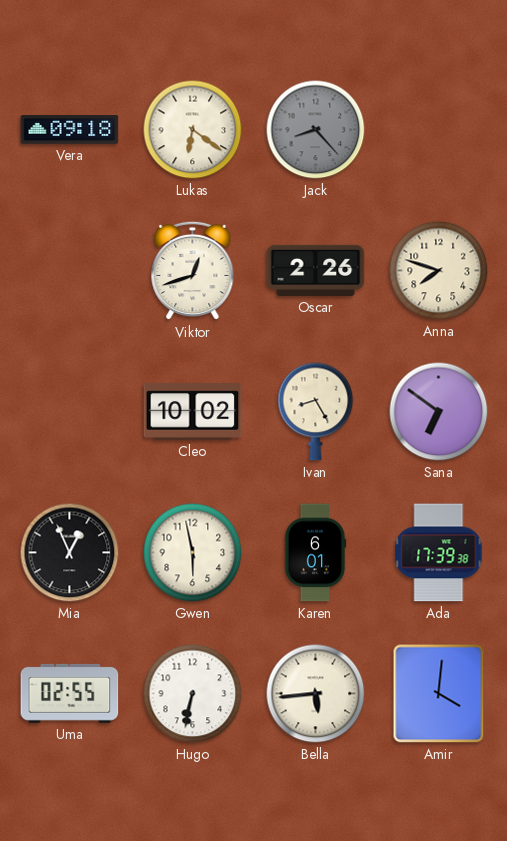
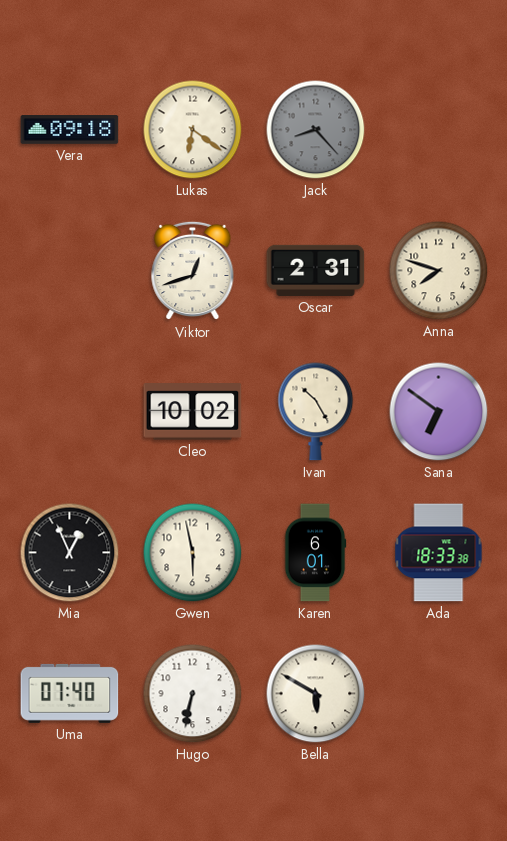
Oscar: 2:26 -> 2:31
Ivan: 8:25 -> 10:25
Ada: 17:39 -> 18:33
Uma: 02:55 -> 07:40
Bella: 5:44 -> 5:50
Amir: 4:01 -> none
